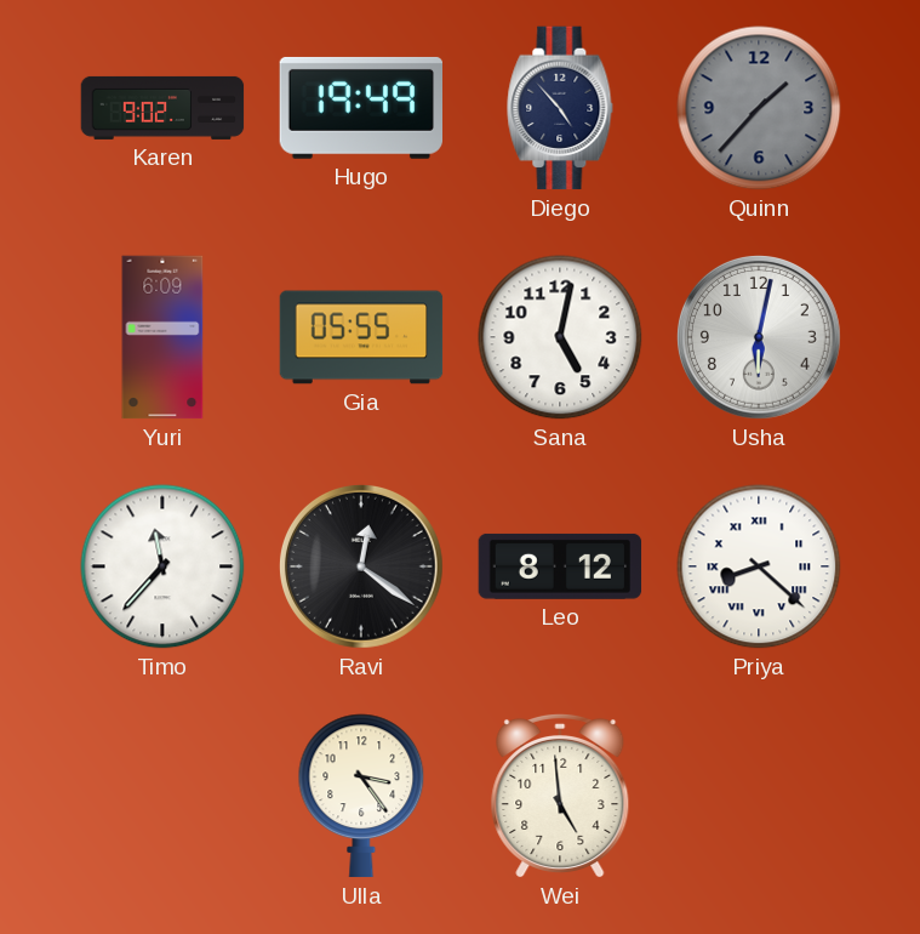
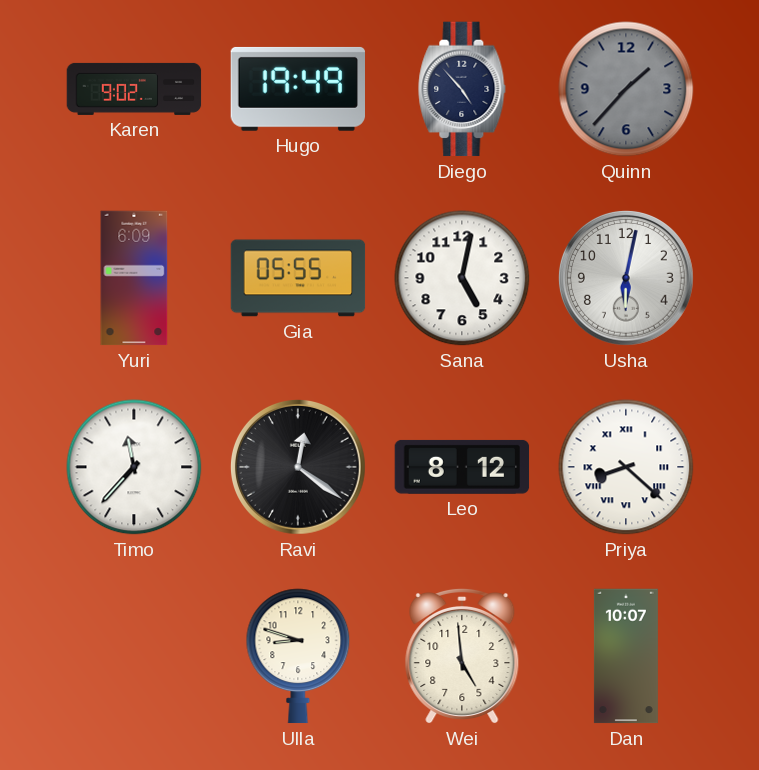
Ulla: 3:24 -> 8:48
Dan: none -> 10:07
